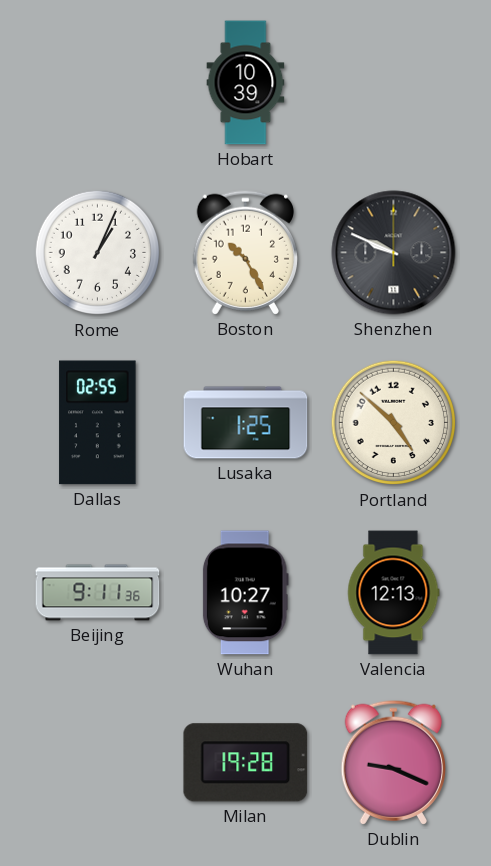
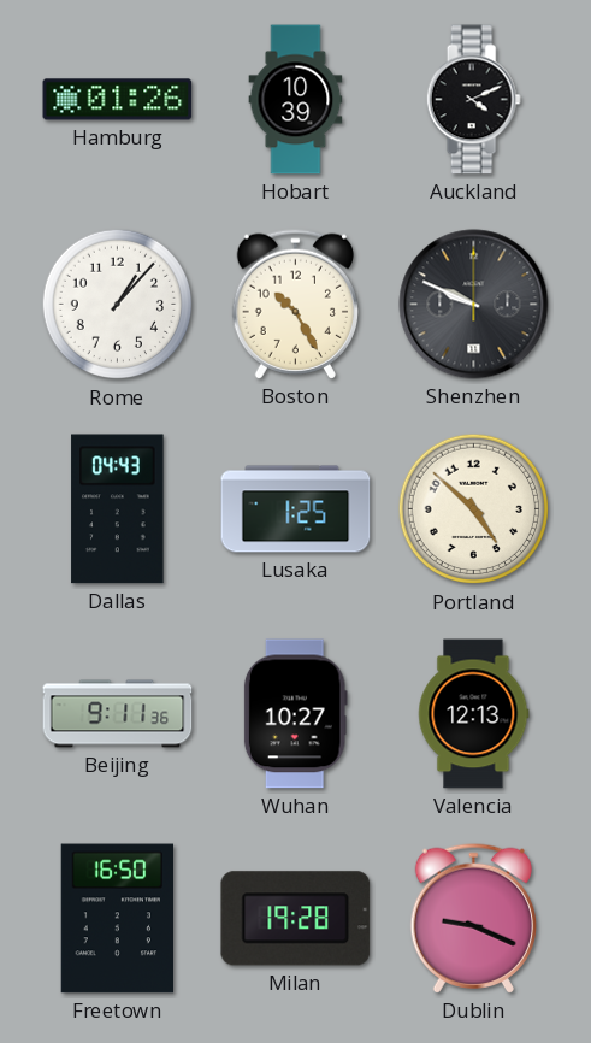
Hamburg: none -> 01:26
Auckland: none -> 4:11
Rome: 1:04 -> 1:07
Dallas: 02:55 -> 04:43
Freetown: none -> 16:50
